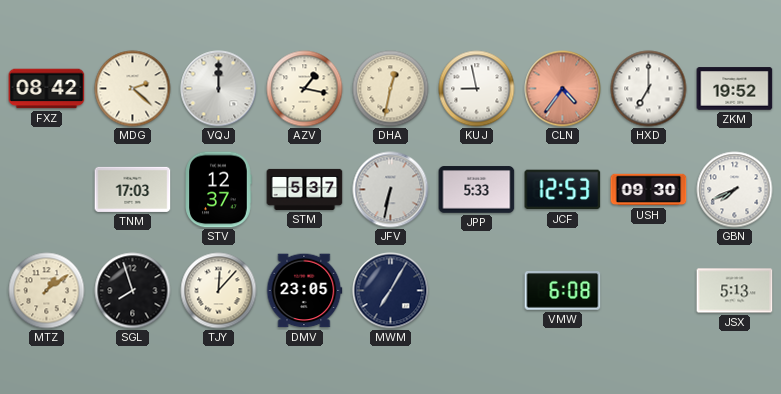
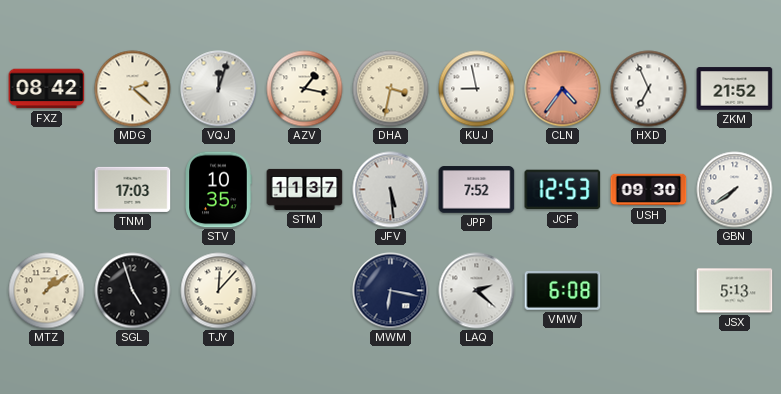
VQJ: 12:00 -> 12:03
DHA: 12:32 -> 3:32
HXD: 7:00 -> 6:56
ZKM: 19:52 -> 21:52
STV: 12:37 -> 10:35
STM: 5:37 -> 11:37
JFV: 6:32 -> 5:29
JPP: 5:33 -> 7:52
GBN: 7:41 -> 7:39
SGL: 7:57 -> 4:57
DMV: 23:05 -> none
MWM: 7:05 -> 6:17
LAQ: none -> 2:22
